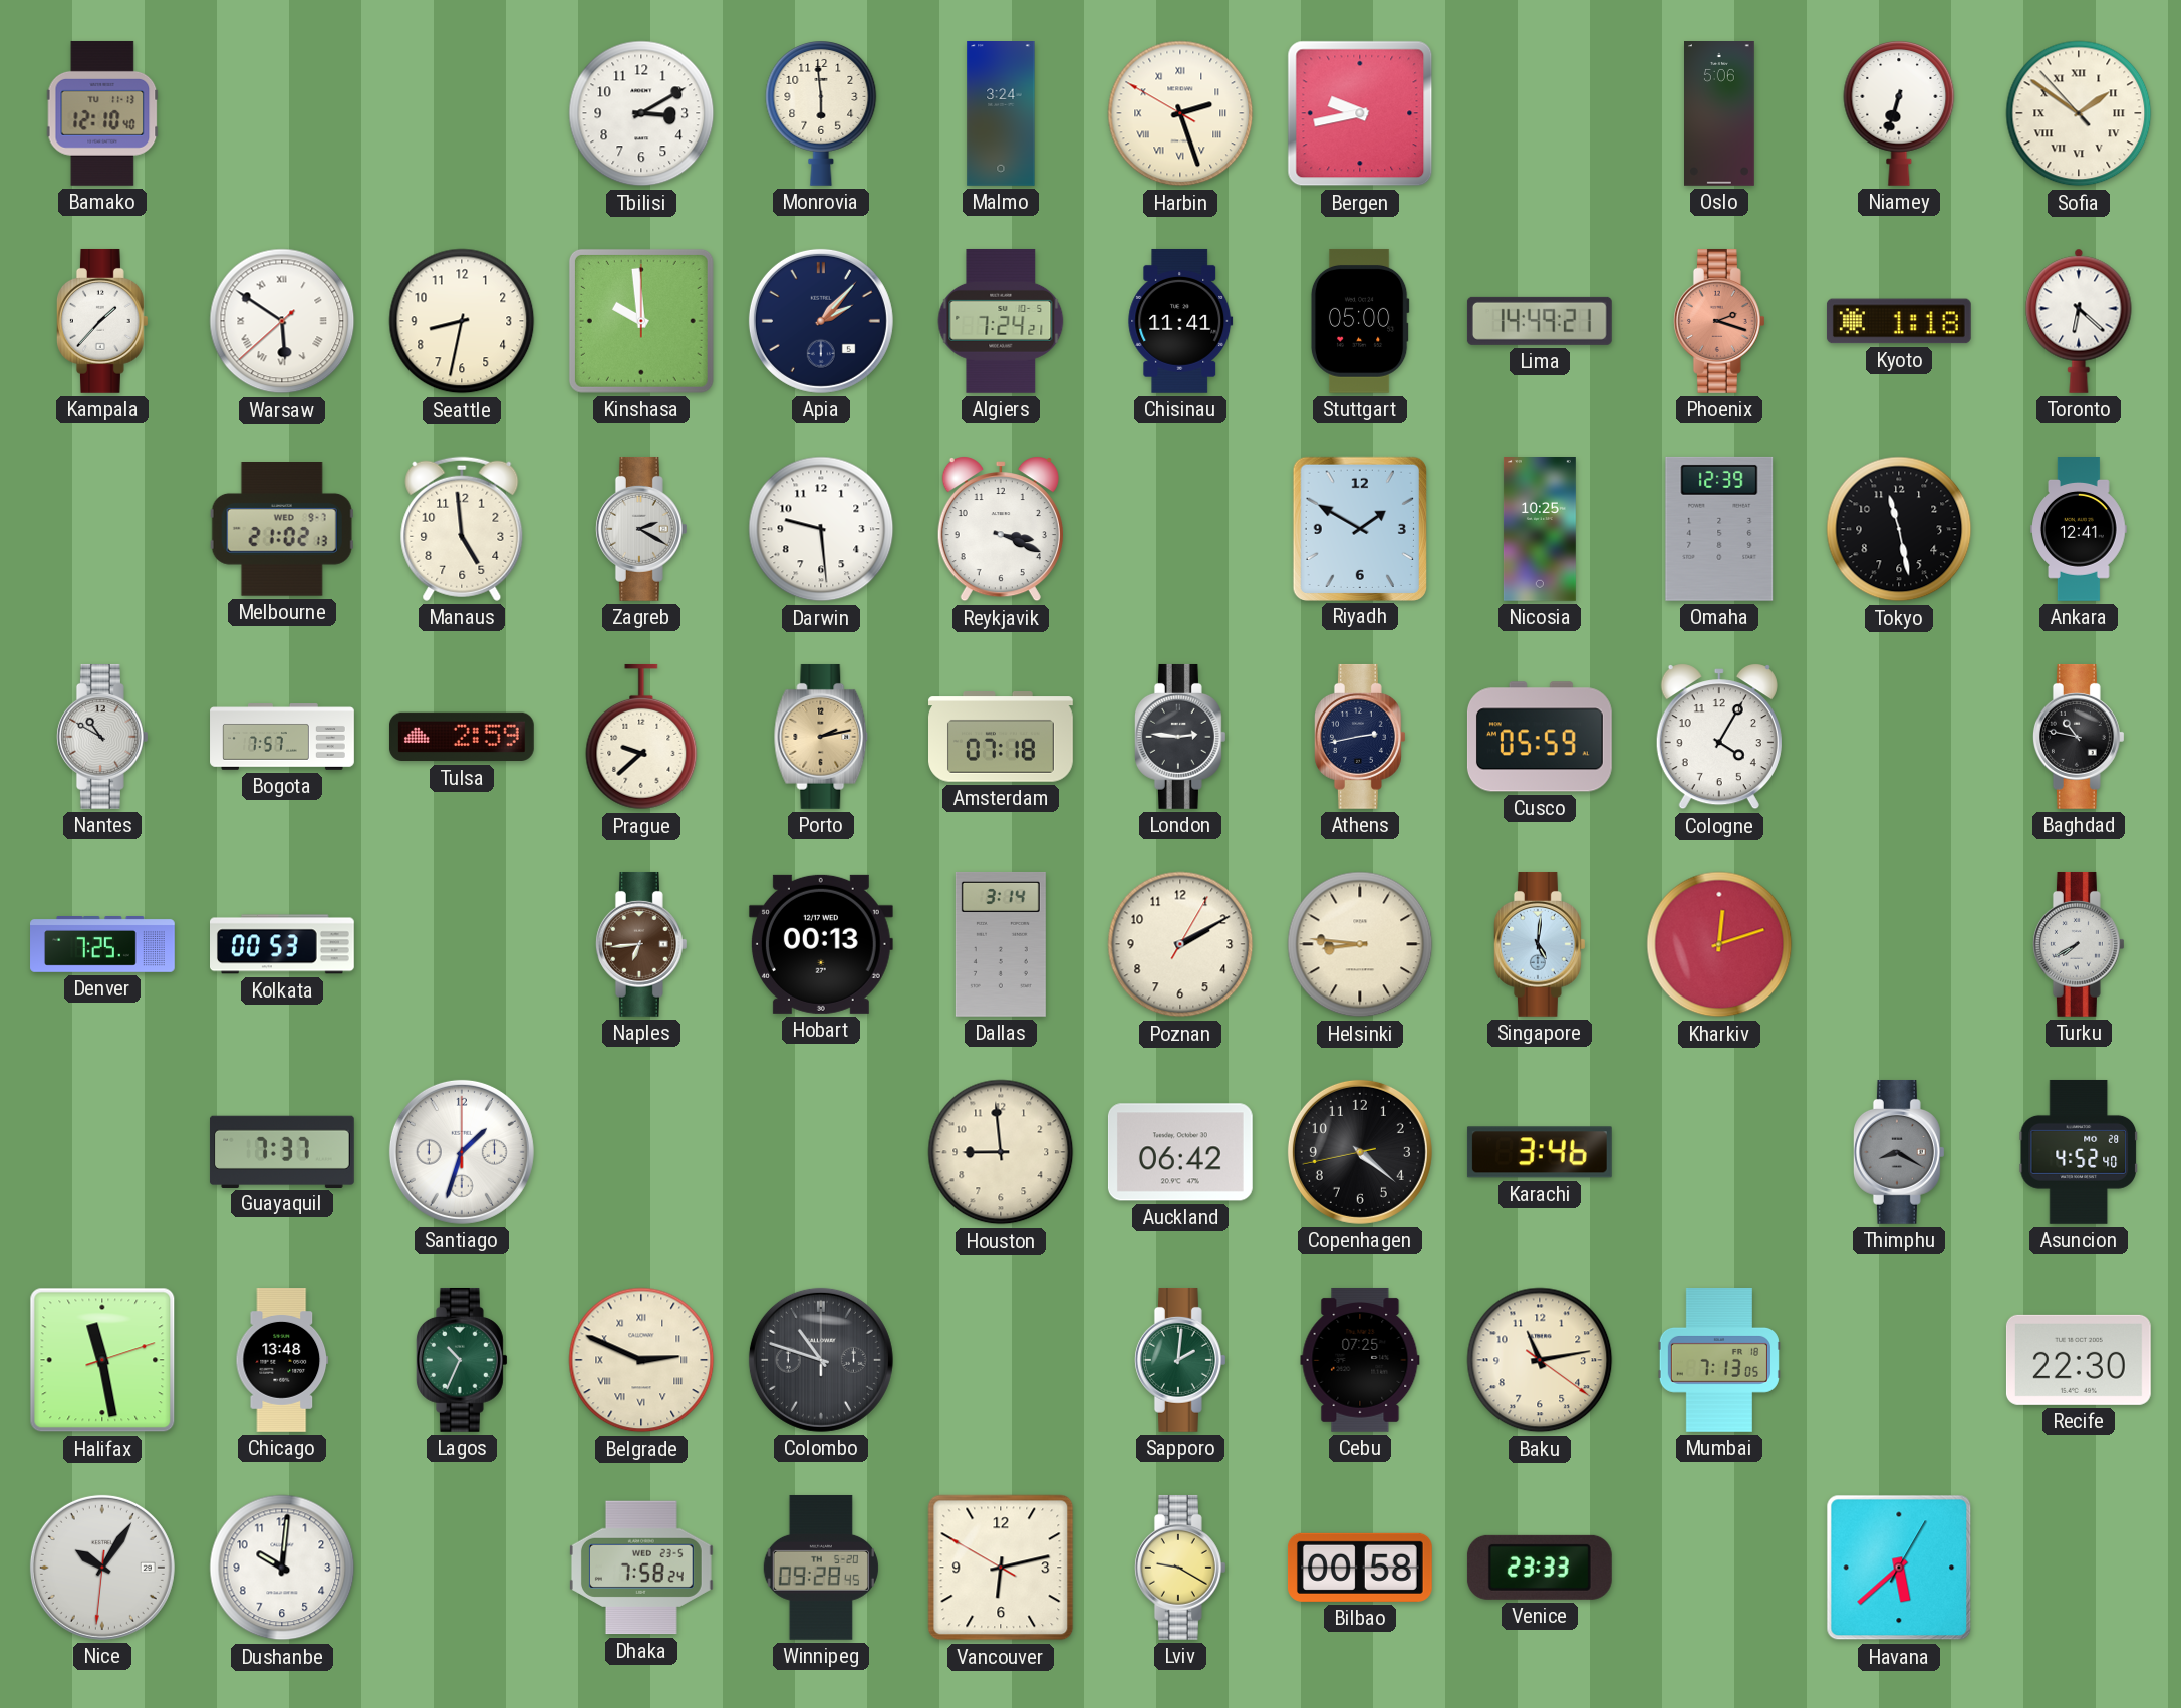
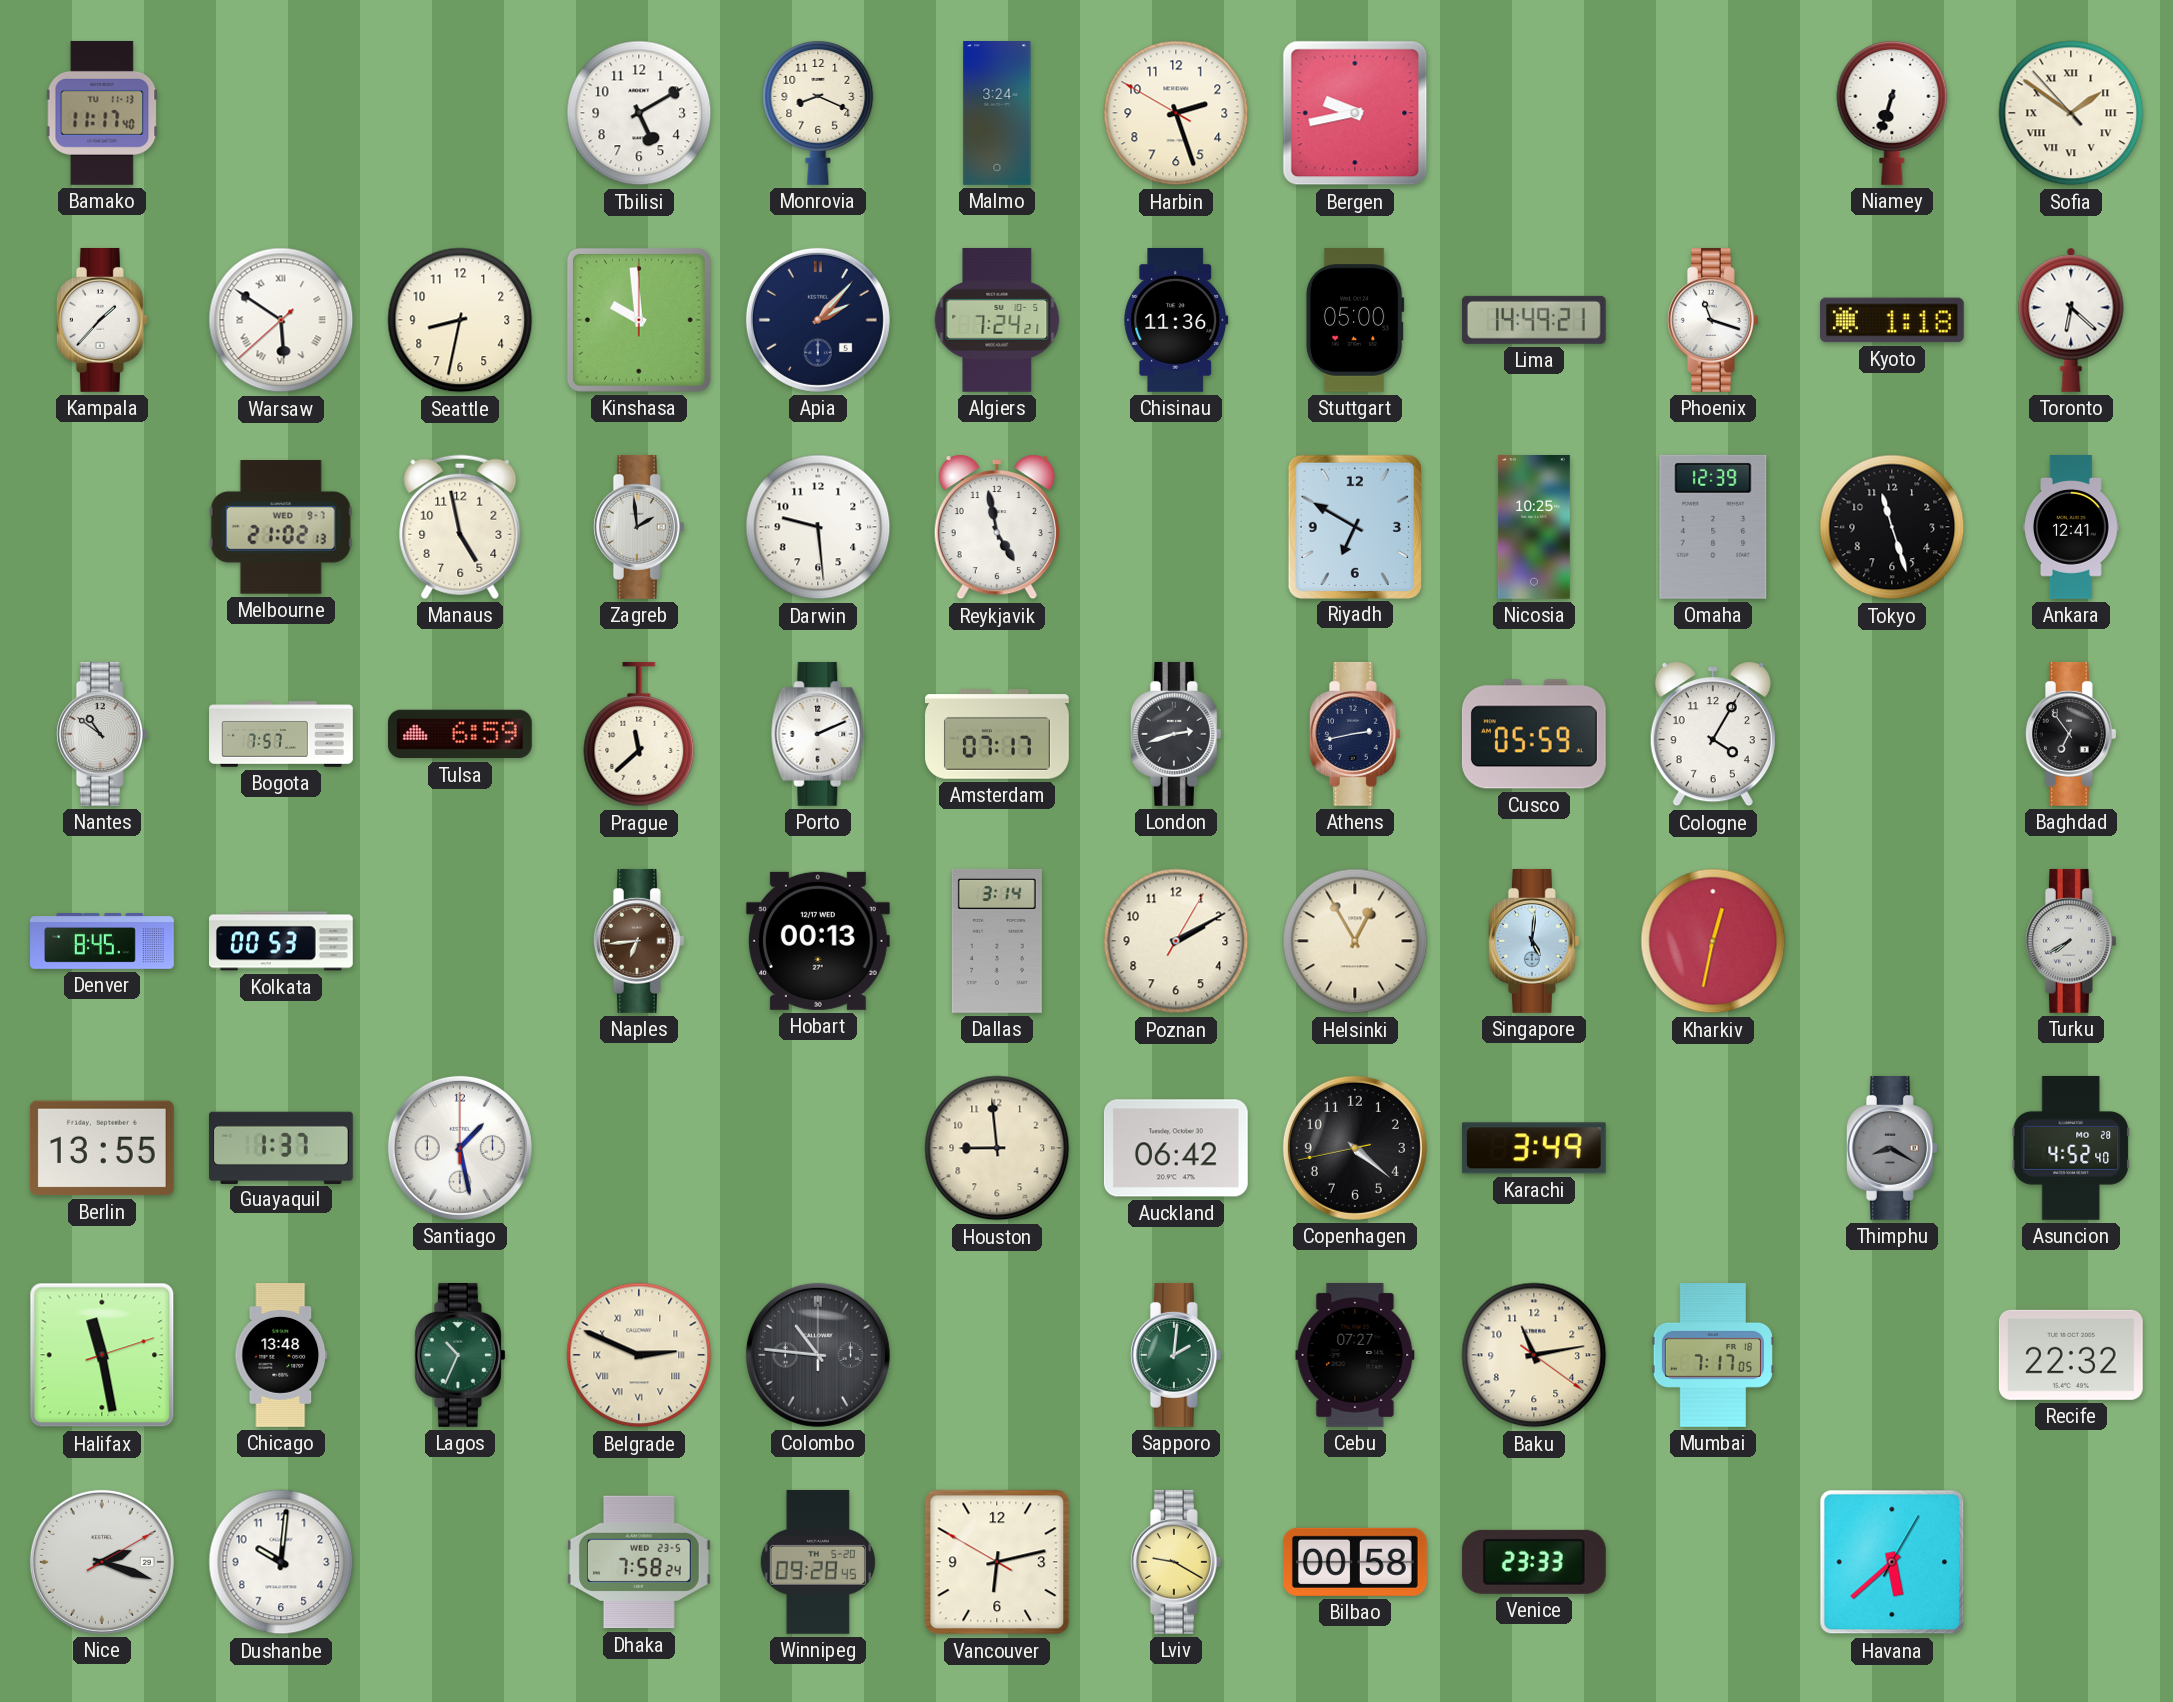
Bamako: 12:10 -> 11:17
Tbilisi: 3:10 -> 5:10
Monrovia: 5:59 -> 8:19
Harbin numerals: Roman -> Arabic
Oslo: 5:06 -> none
Chisinau: 11:41 -> 11:36
Phoenix: 2:18 -> 11:18
Phoenix dial: salmon -> white
Manaus: 4:59 -> 4:58
Zagreb: 2:20 -> 1:59
Reykjavik: 3:19 -> 4:58
Riyadh: 1:50 -> 6:50
Tokyo: 11:28 -> 11:27
Nantes: 10:50 -> 10:51
Tulsa: 2:59 -> 6:59
Prague: 9:38 -> 11:38
Porto: 2:13 -> 2:11
Porto dial: champagne -> white
Amsterdam: 07:18 -> 07:17
London: 2:46 -> 2:42
Baghdad: 10:47 -> 6:54
Denver: 7:25 -> 8:45
Helsinki: 8:46 -> 12:55
Kharkiv: 12:12 -> 12:32
Berlin: none -> 13:55
Guayaquil: 7:37 -> 1:37
Santiago: 1:33 -> 1:28
Karachi: 3:46 -> 3:49
Colombo: 10:48 -> 10:46
Cebu: 07:25 -> 07:27
Mumbai: 7:13 -> 7:17
Recife: 22:30 -> 22:32
Nice: 10:05 -> 2:18
